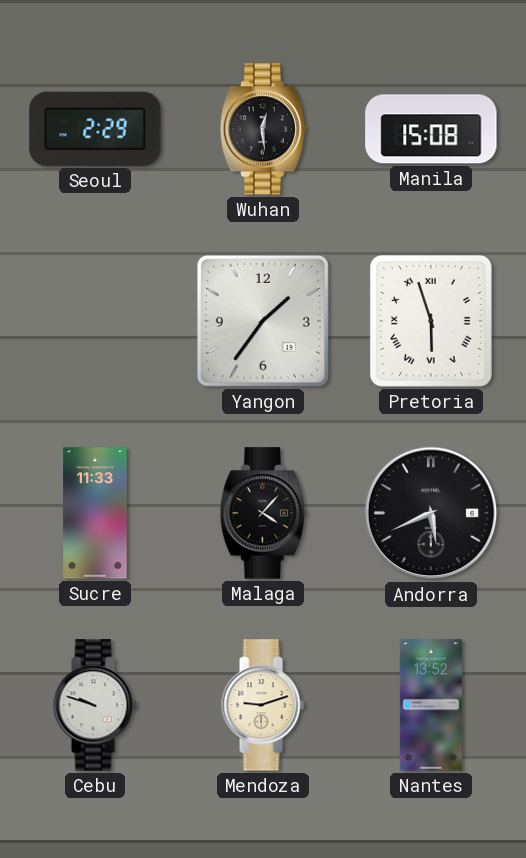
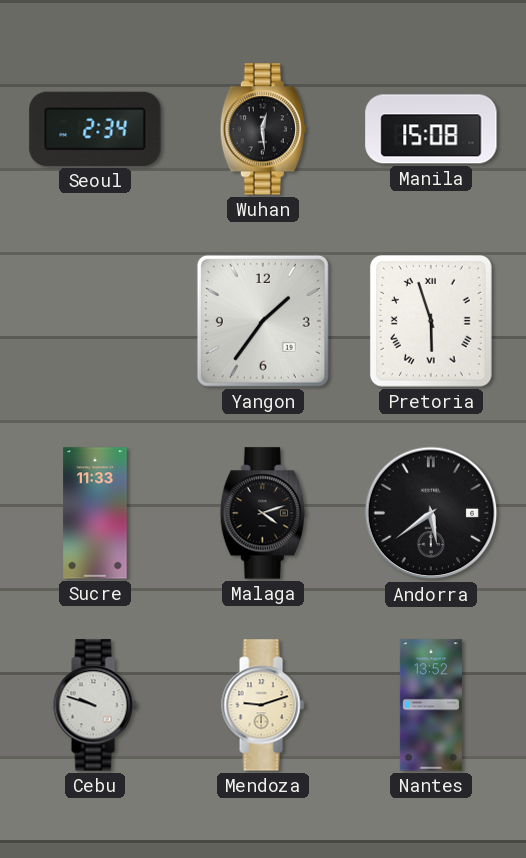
Seoul: 2:29 -> 2:34
Malaga: 4:07 -> 4:12
Andorra: 5:41 -> 5:39
